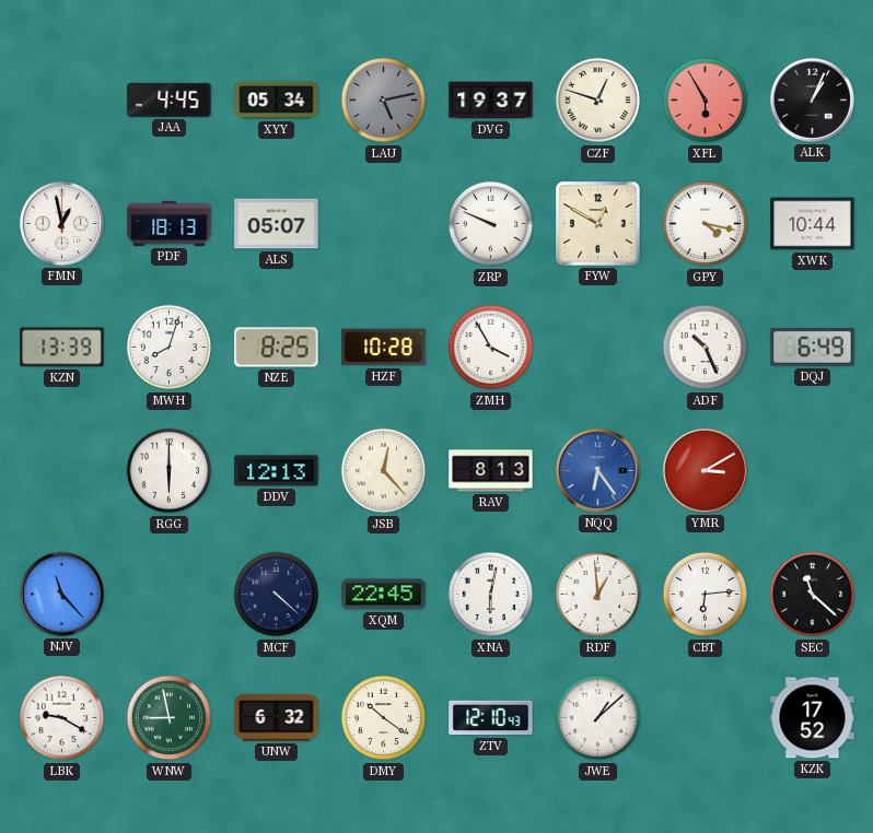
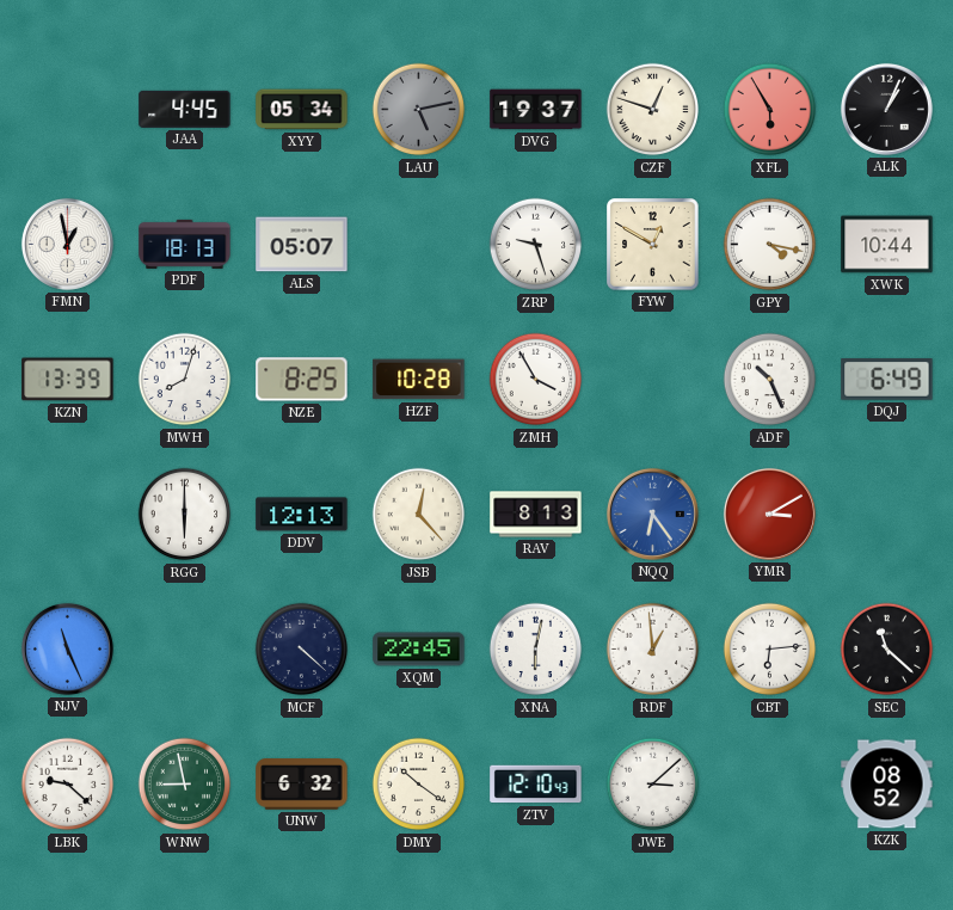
ZRP: 9:49 -> 9:27
NJV: 11:23 -> 11:26
LBK: 9:20 -> 9:22
JWE: 1:08 -> 3:08
KZK: 17:52 -> 08:52
